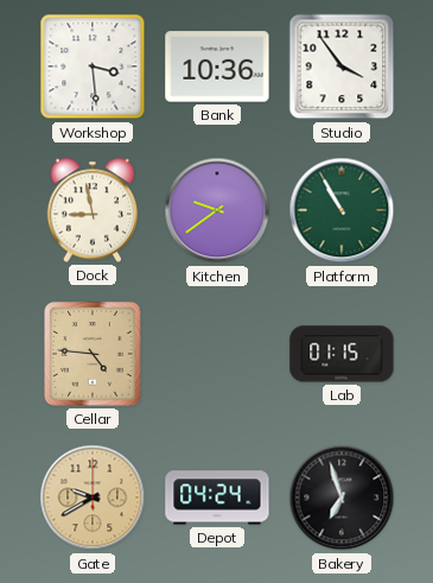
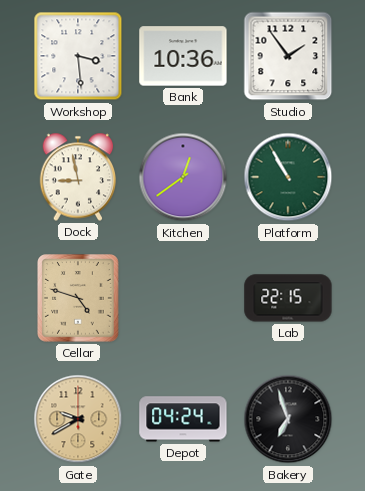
Studio: 3:54 -> 1:54
Kitchen: 9:39 -> 12:39
Cellar: 4:46 -> 4:48
Lab: 01:15 -> 22:15
